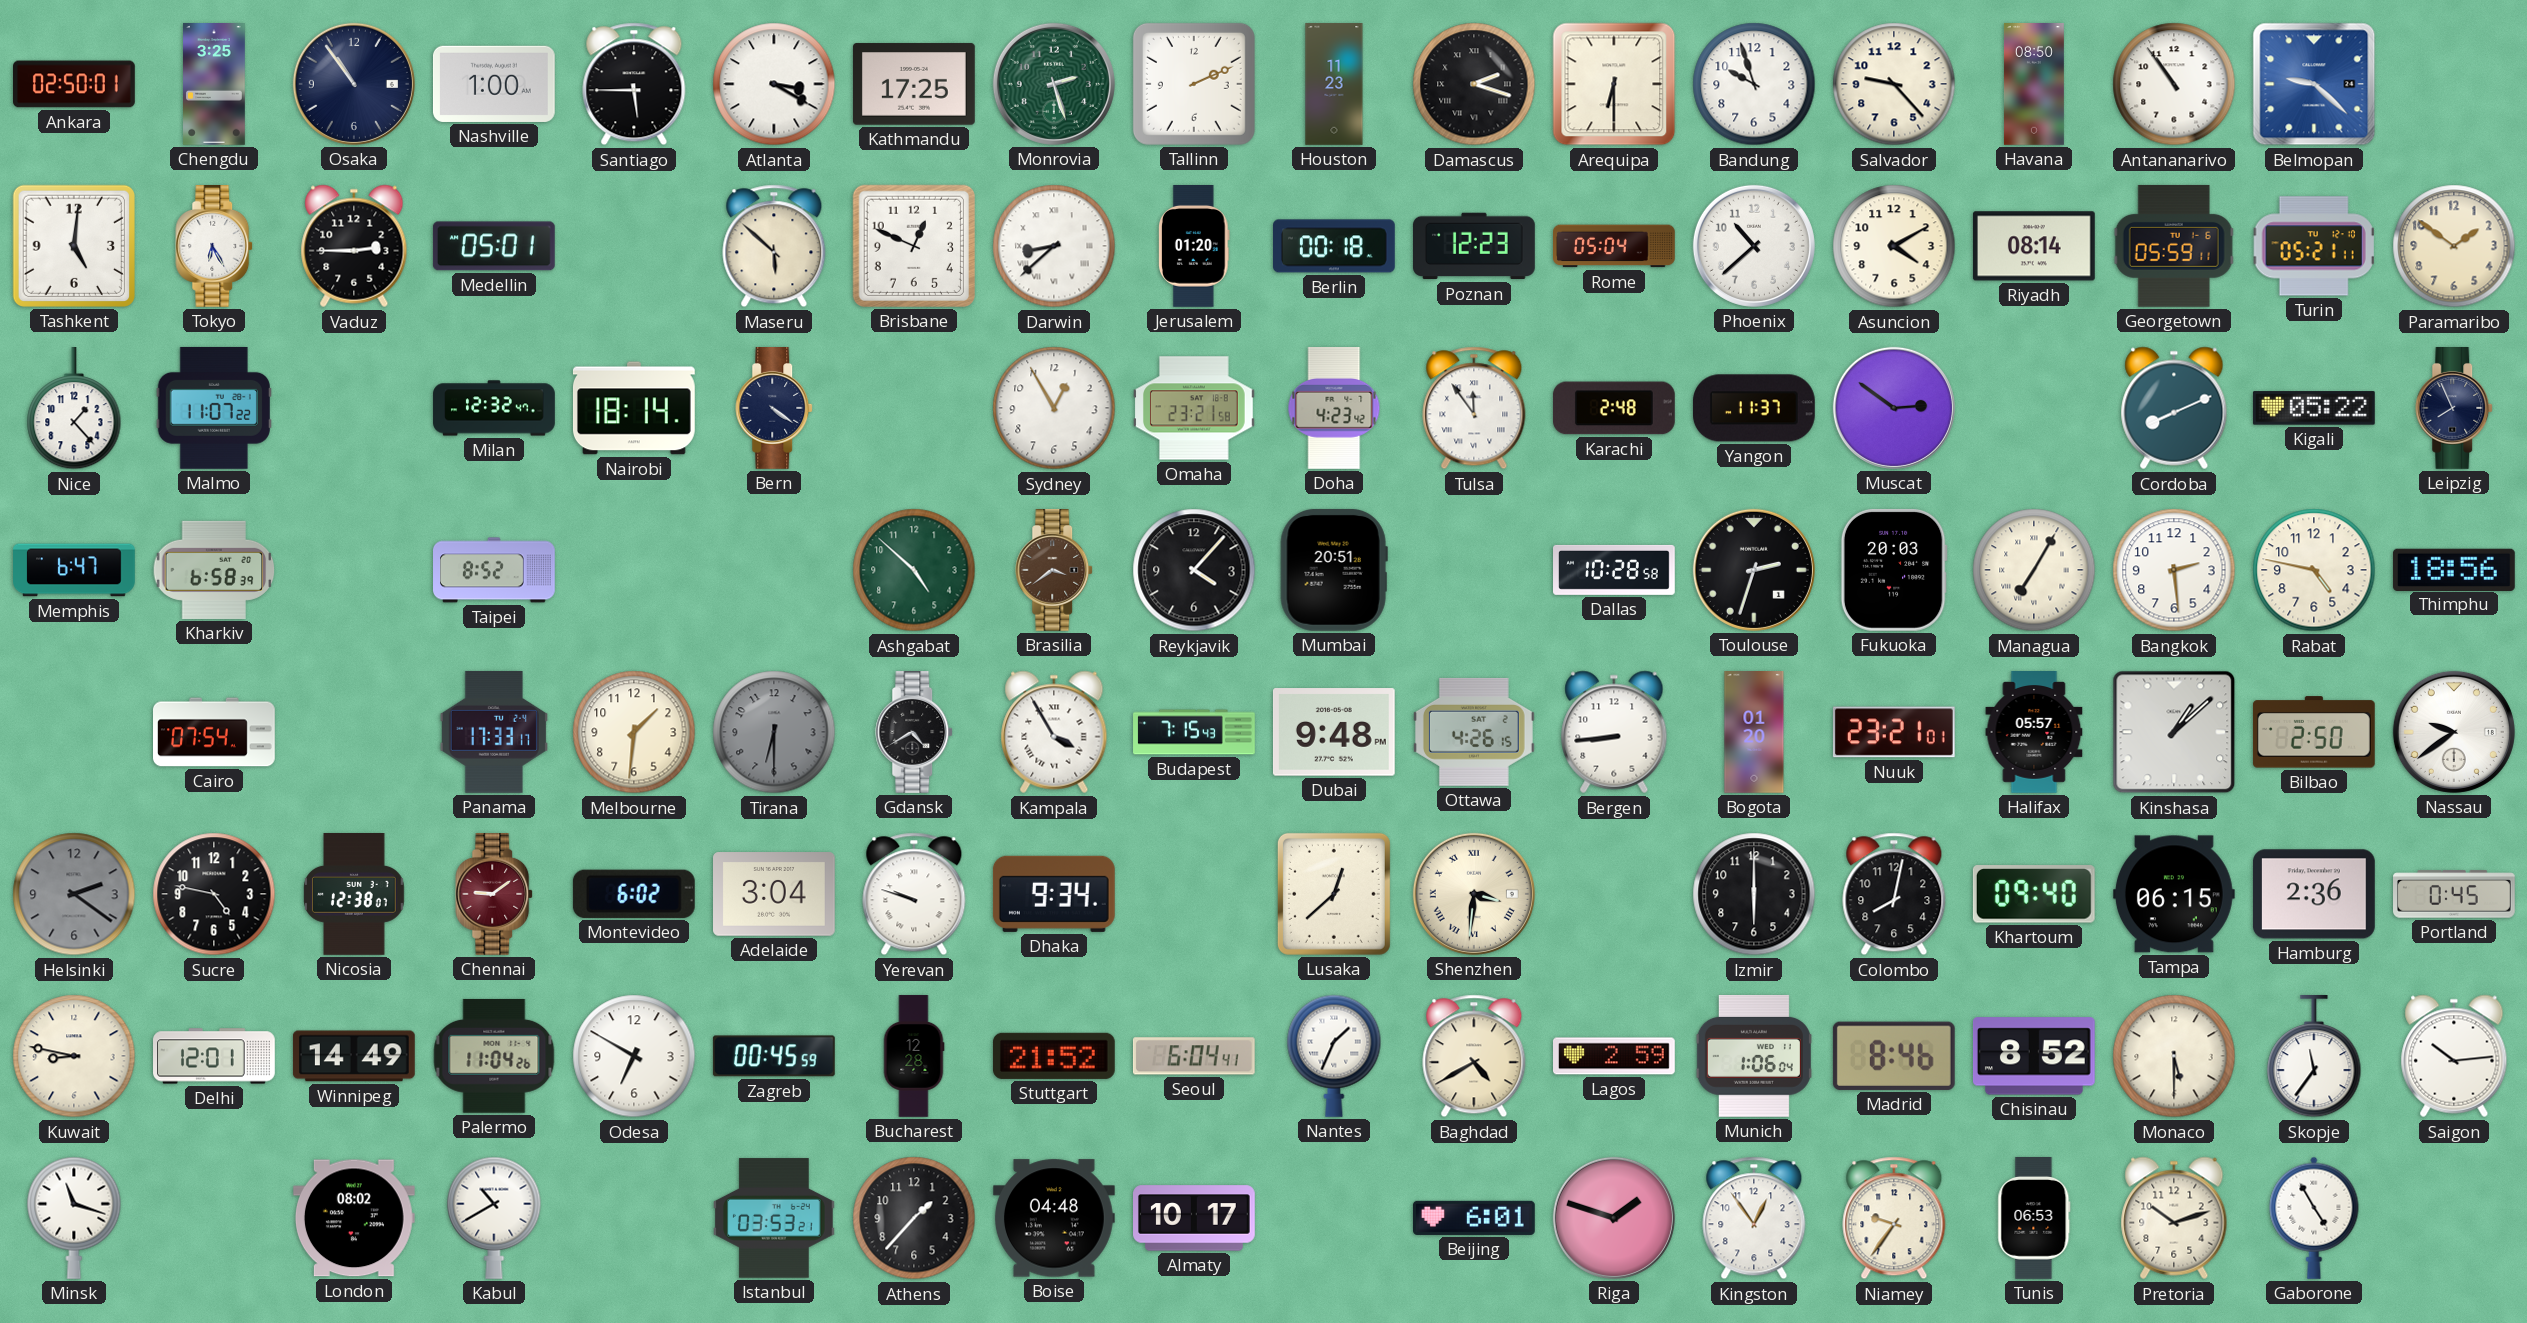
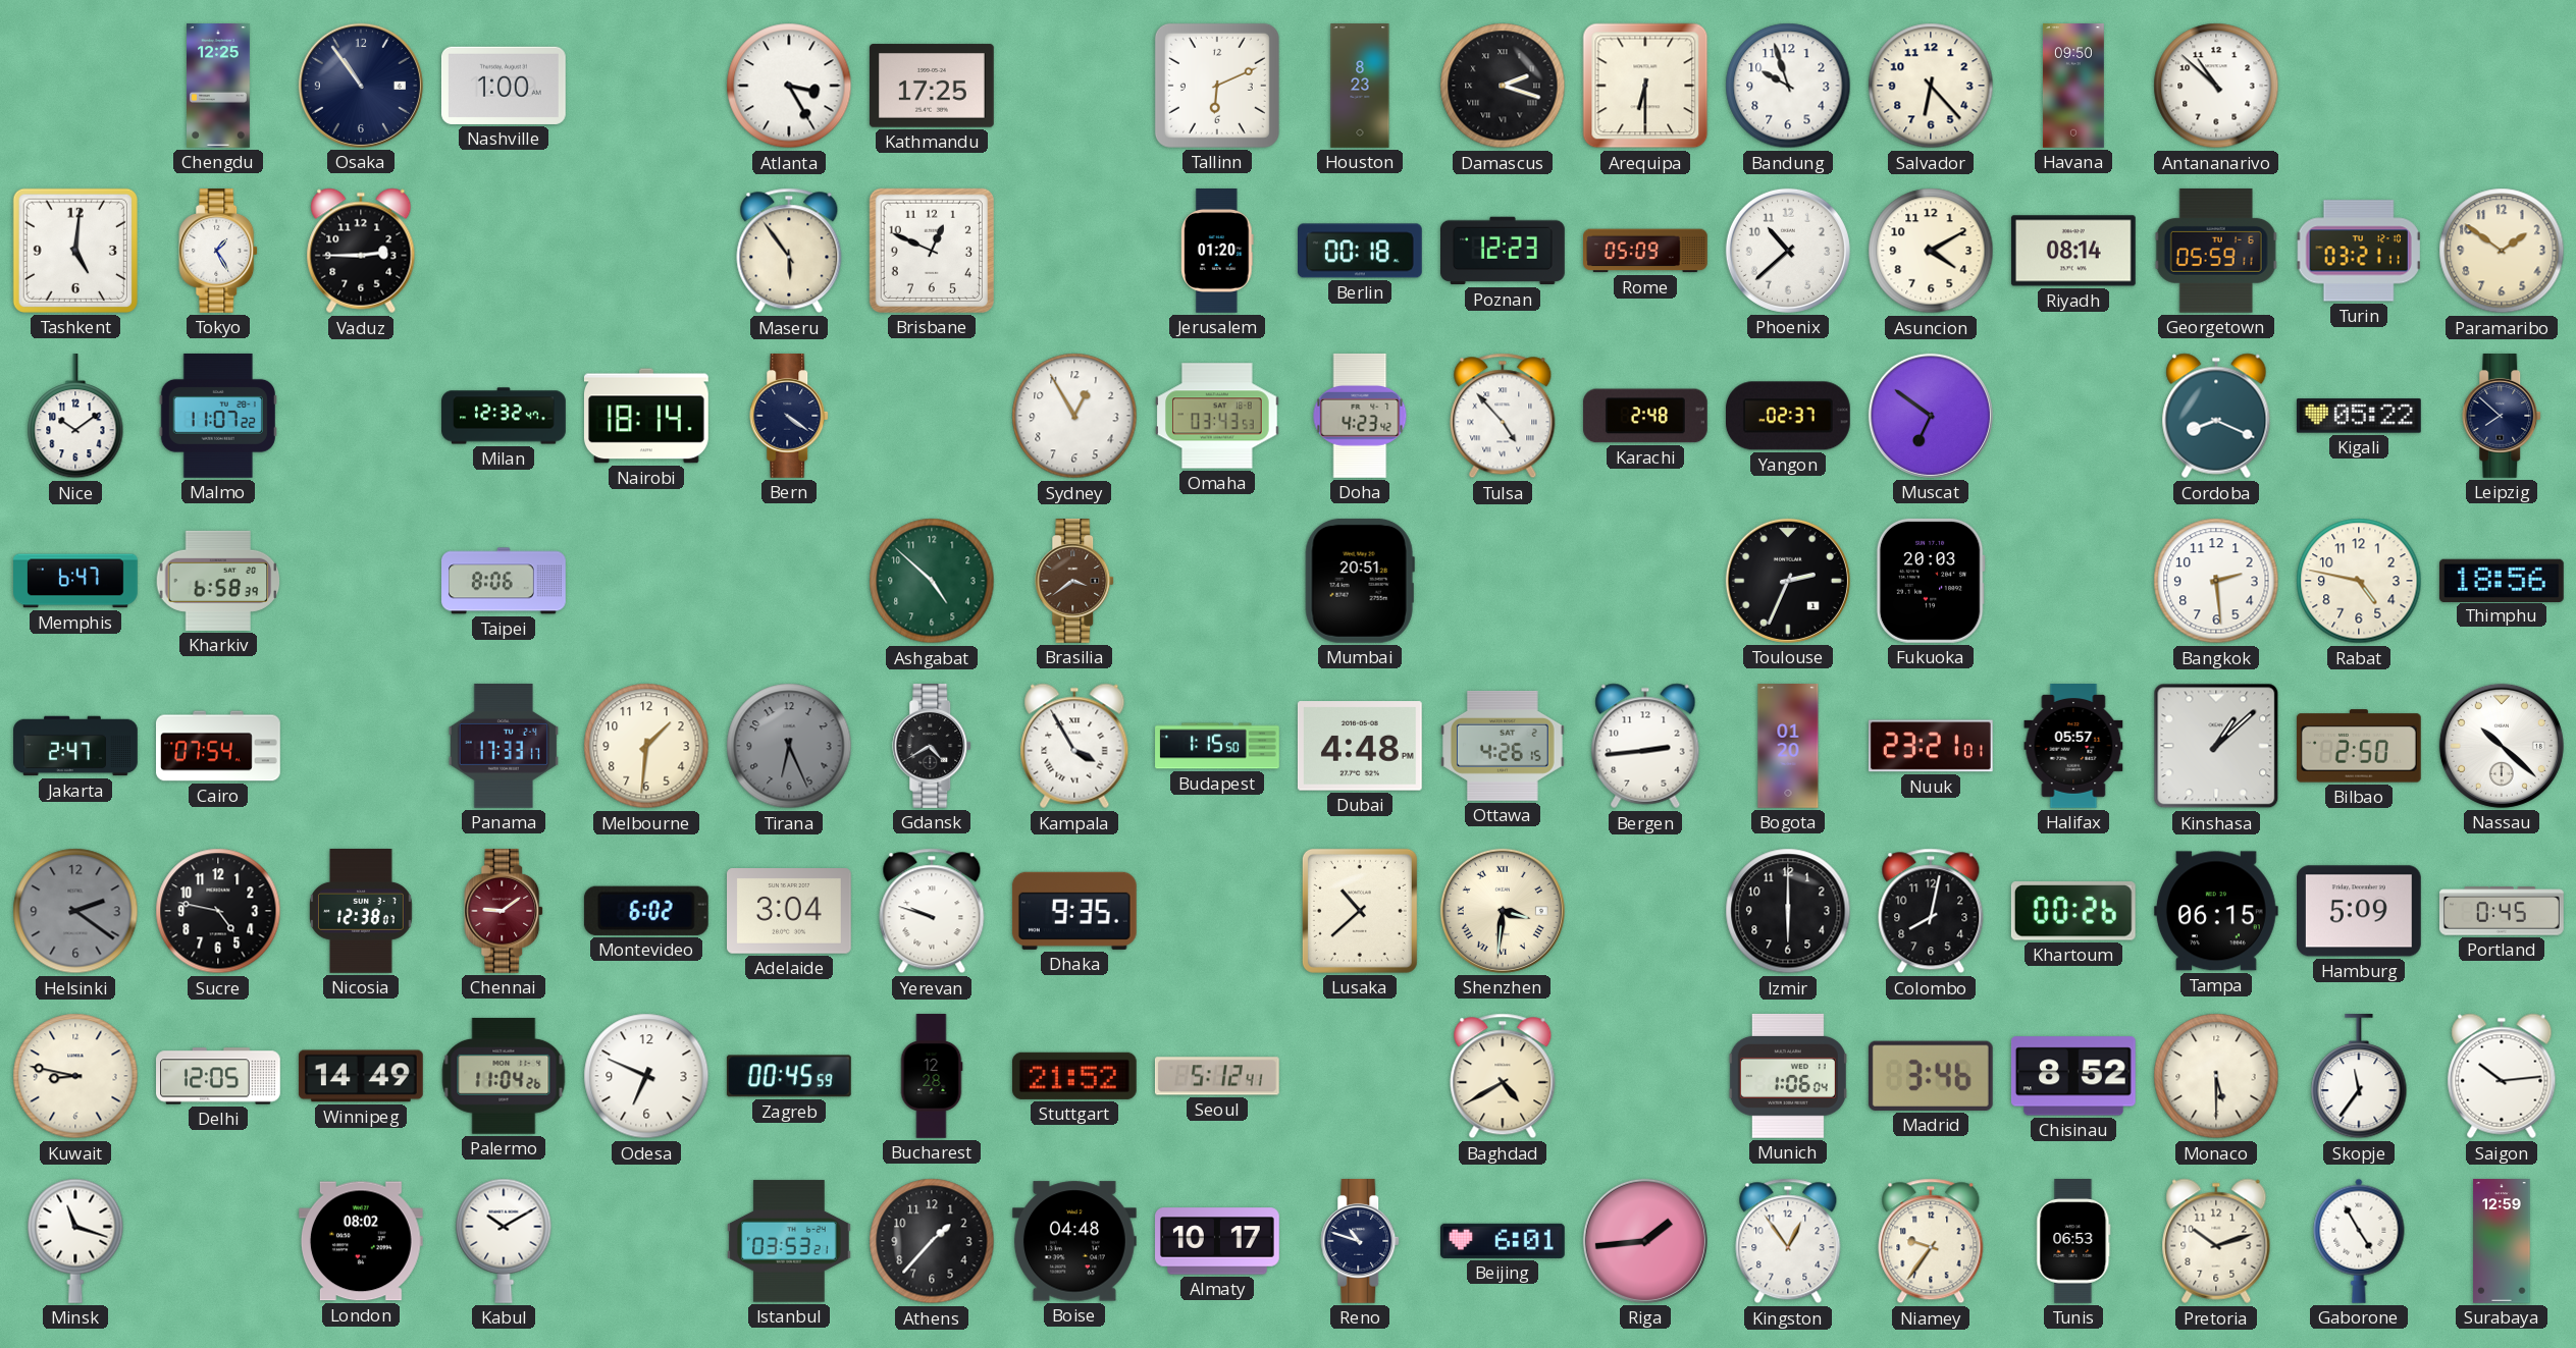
Ankara: 02:50 -> none
Chengdu: 3:25 -> 12:25
Santiago: 5:45 -> none
Atlanta: 3:20 -> 3:25
Monrovia: 2:27 -> none
Tallinn: 2:11 -> 6:11
Houston: 11:23 -> 8:23
Salvador: 9:23 -> 6:23
Havana: 08:50 -> 09:50
Antananarivo: 10:54 -> 10:52
Belmopan: 9:22 -> none
Tokyo: 6:25 -> 1:25
Medellin: 05:01 -> none
Maseru: 5:52 -> 5:54
Darwin: 8:38 -> none
Rome: 05:04 -> 05:09
Turin: 05:21 -> 03:21
Nice: 1:23 -> 10:09
Omaha: 23:21 -> 03:43
Tulsa: 11:54 -> 4:53
Yangon: 11:37 -> 02:37
Muscat: 2:51 -> 6:51
Cordoba: 8:11 -> 8:19
Leipzig: 7:56 -> 7:52
Taipei: 8:52 -> 8:06
Reykjavik: 4:07 -> none
Dallas: 10:28 -> none
Toulouse: 2:33 -> 2:34
Managua: 7:05 -> none
Jakarta: none -> 2:47
Tirana: 6:30 -> 6:26
Budapest: 7:15 -> 1:15
Dubai: 9:48 -> 4:48
Bergen: 8:44 -> 2:44
Nassau: 9:39 -> 10:22
Dhaka: 9:34 -> 9:35
Lusaka: 12:38 -> 10:38
Khartoum: 09:40 -> 00:26
Hamburg: 2:36 -> 5:09
Delhi: 12:01 -> 12:05
Odesa: 6:50 -> 6:49
Seoul: 6:04 -> 5:12
Nantes: 1:34 -> none
Lagos: 2:59 -> none
Madrid: 8:46 -> 3:46
Kabul: 10:40 -> 10:10
Reno: none -> 10:48
Riga: 1:48 -> 1:44
Surabaya: none -> 12:59
